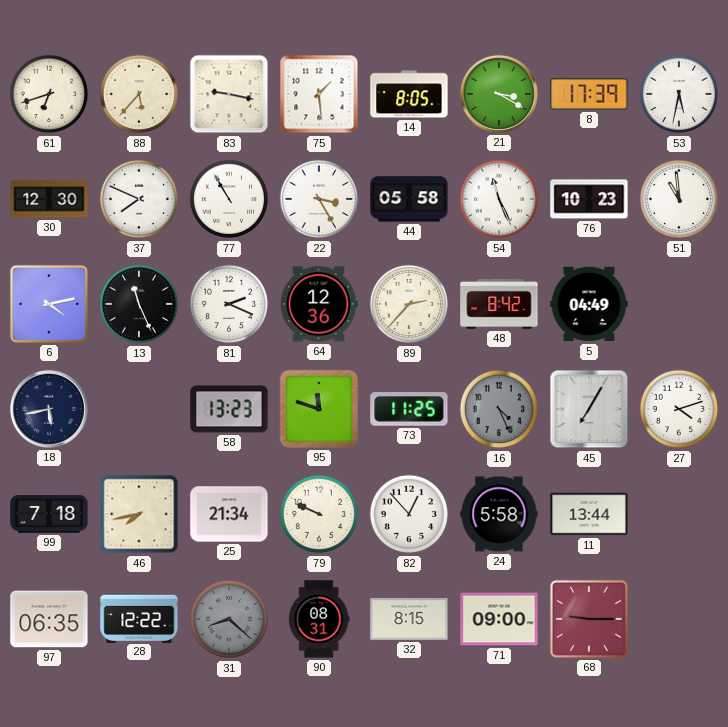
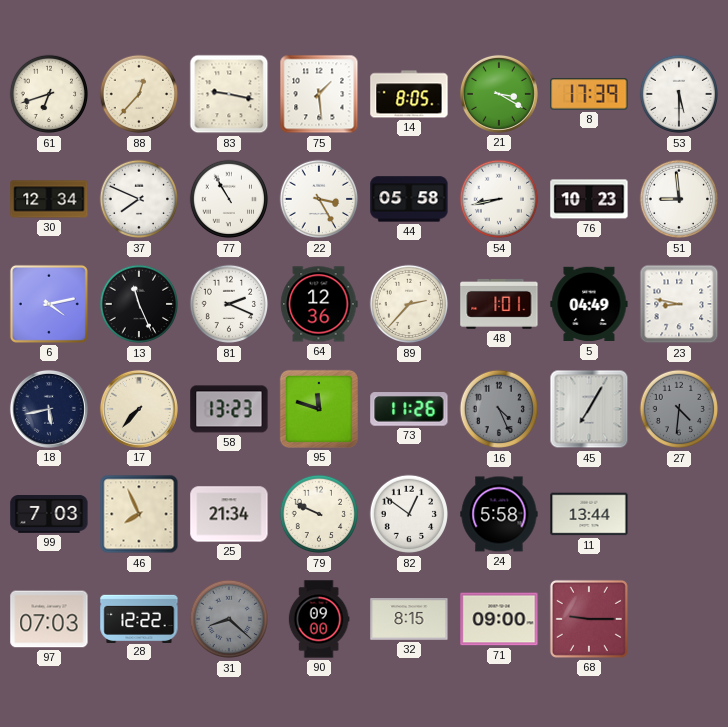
88: 5:37 -> 12:37
53: 5:32 -> 5:30
30: 12:30 -> 12:34
54: 11:26 -> 8:43
51: 10:59 -> 8:59
48: 8:42 -> 1:01
23: none -> 8:47
17: none -> 7:37
73: 11:25 -> 11:26
27: 4:12 -> 4:31
27 dial: white -> grey
99: 7:18 -> 7:03
46: 7:43 -> 7:56
82: 12:53 -> 12:51
97: 06:35 -> 07:03
90: 08:31 -> 09:00
